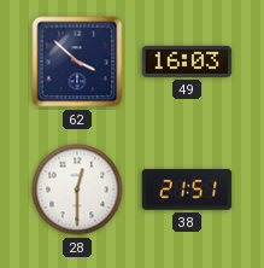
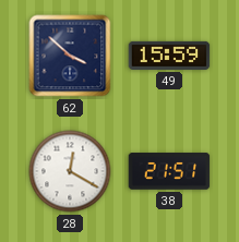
49: 16:03 -> 15:59
28: 12:30 -> 12:20
